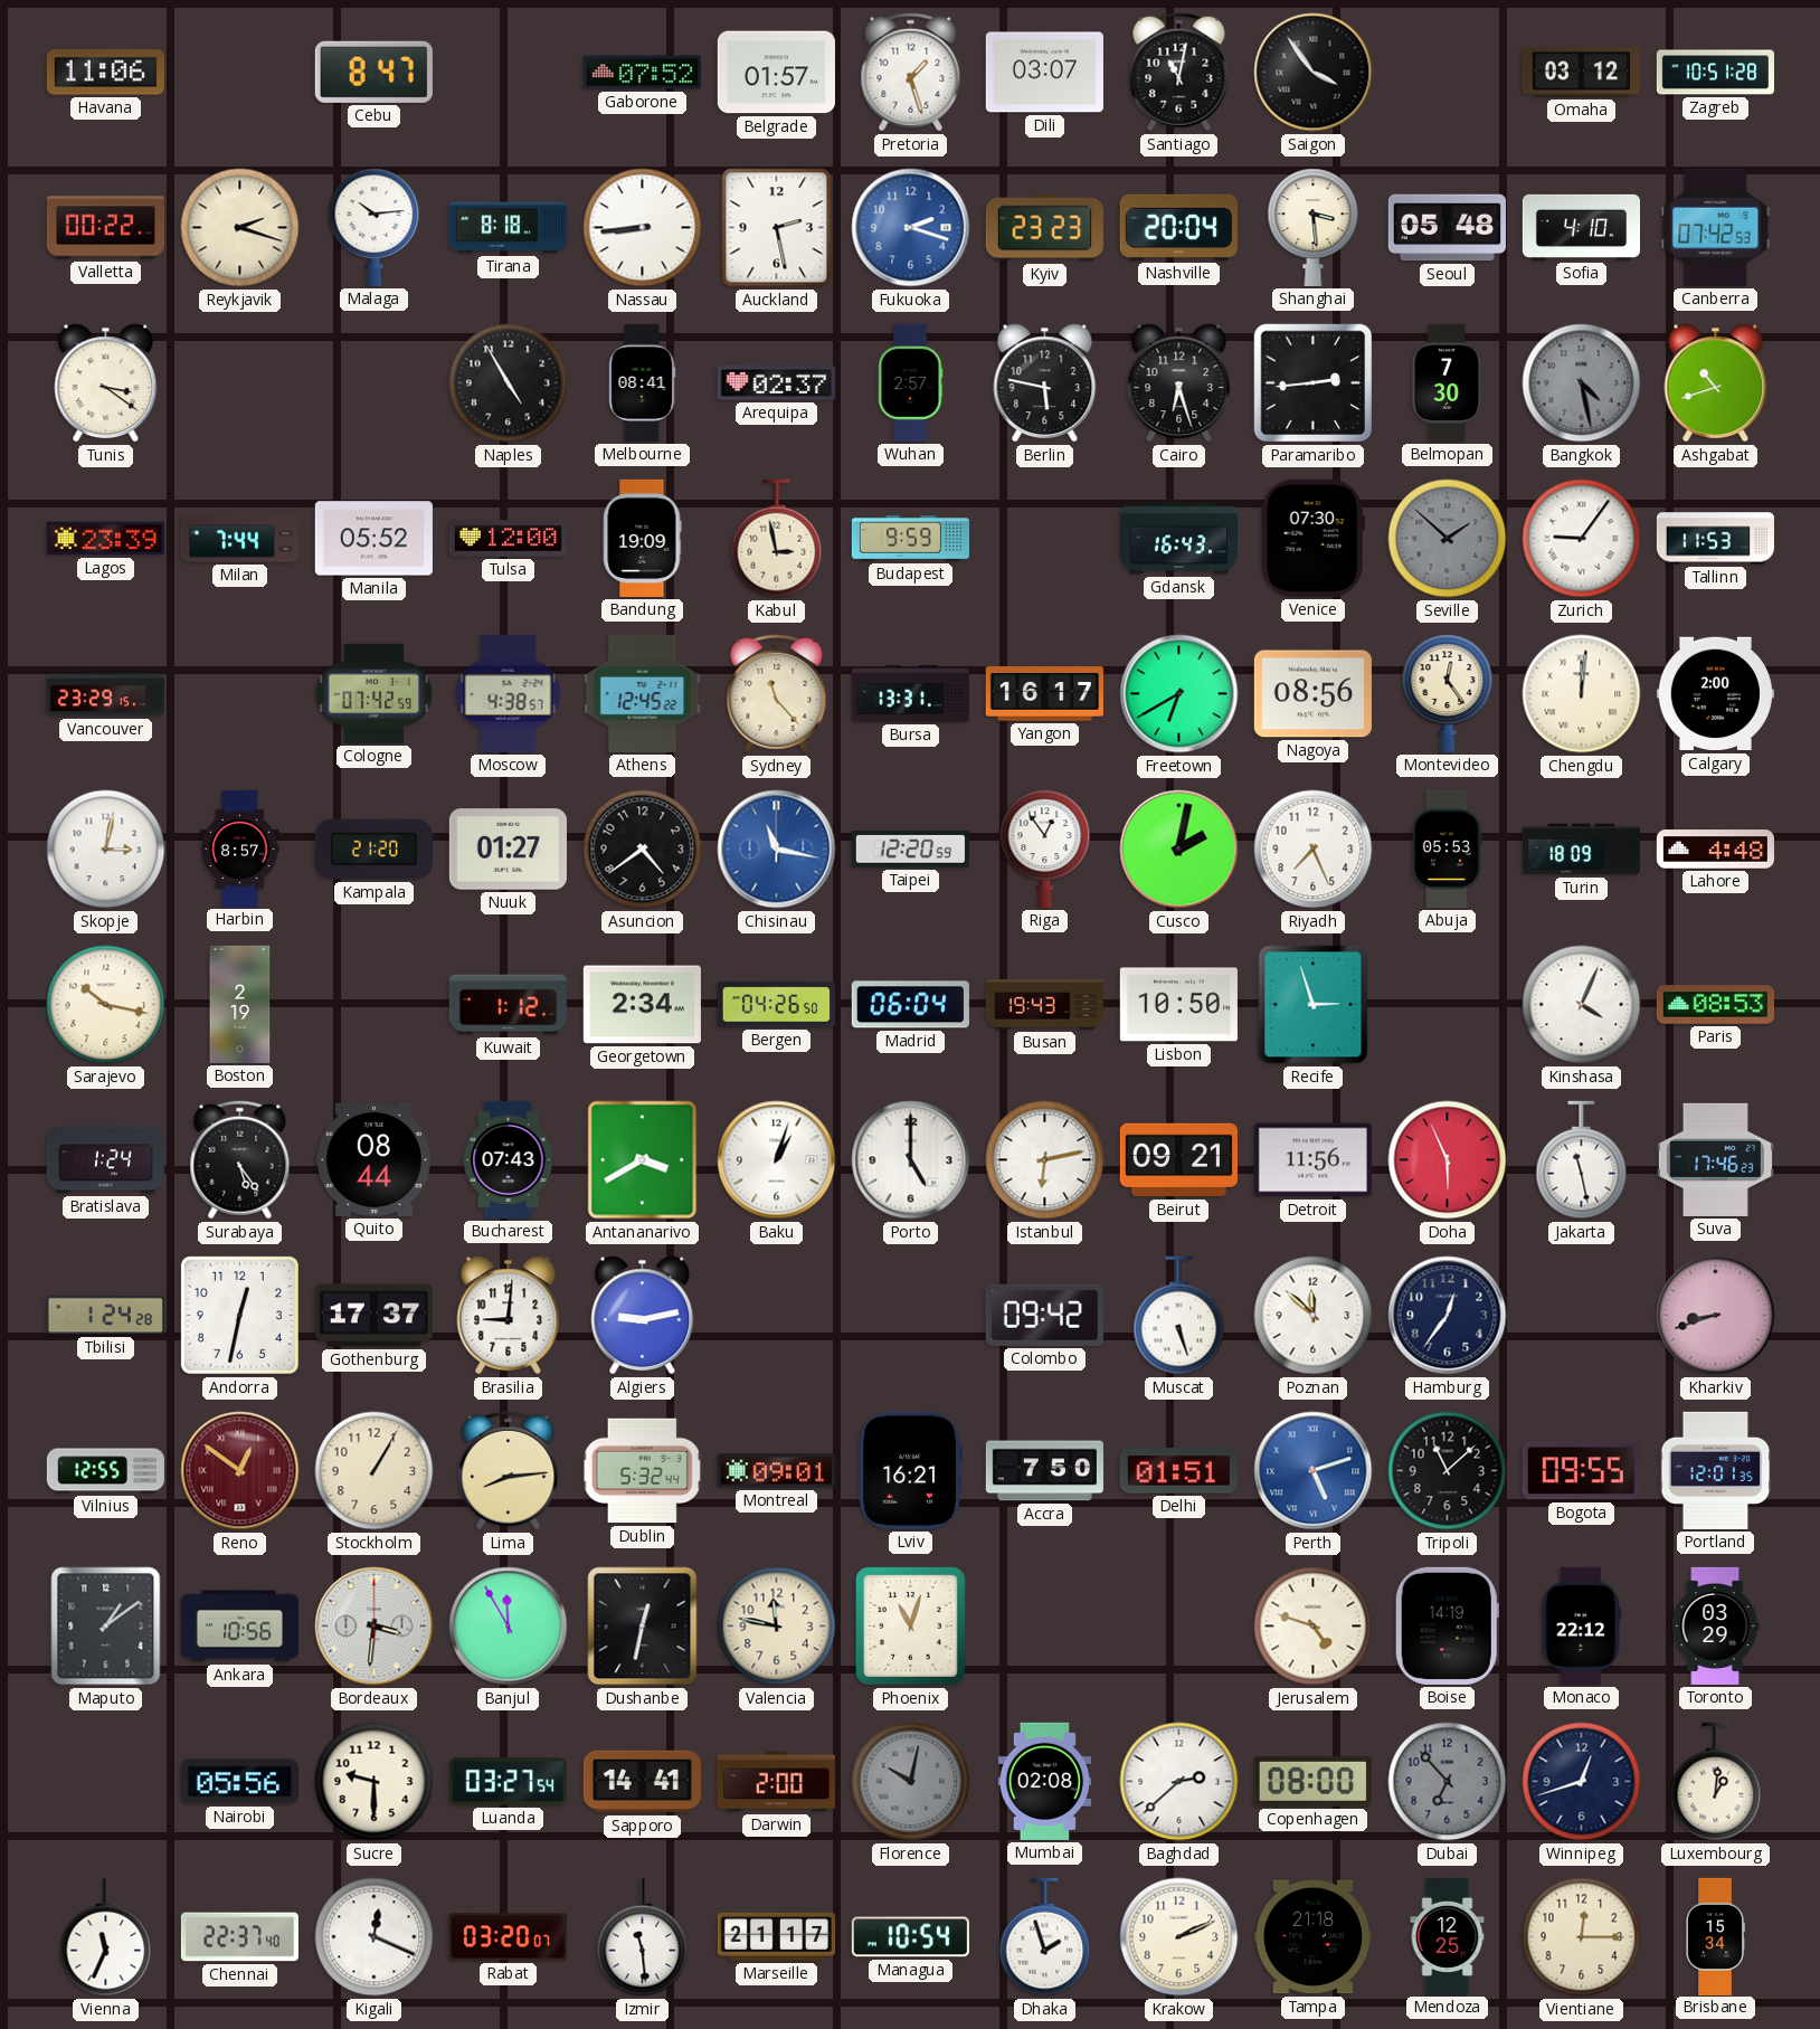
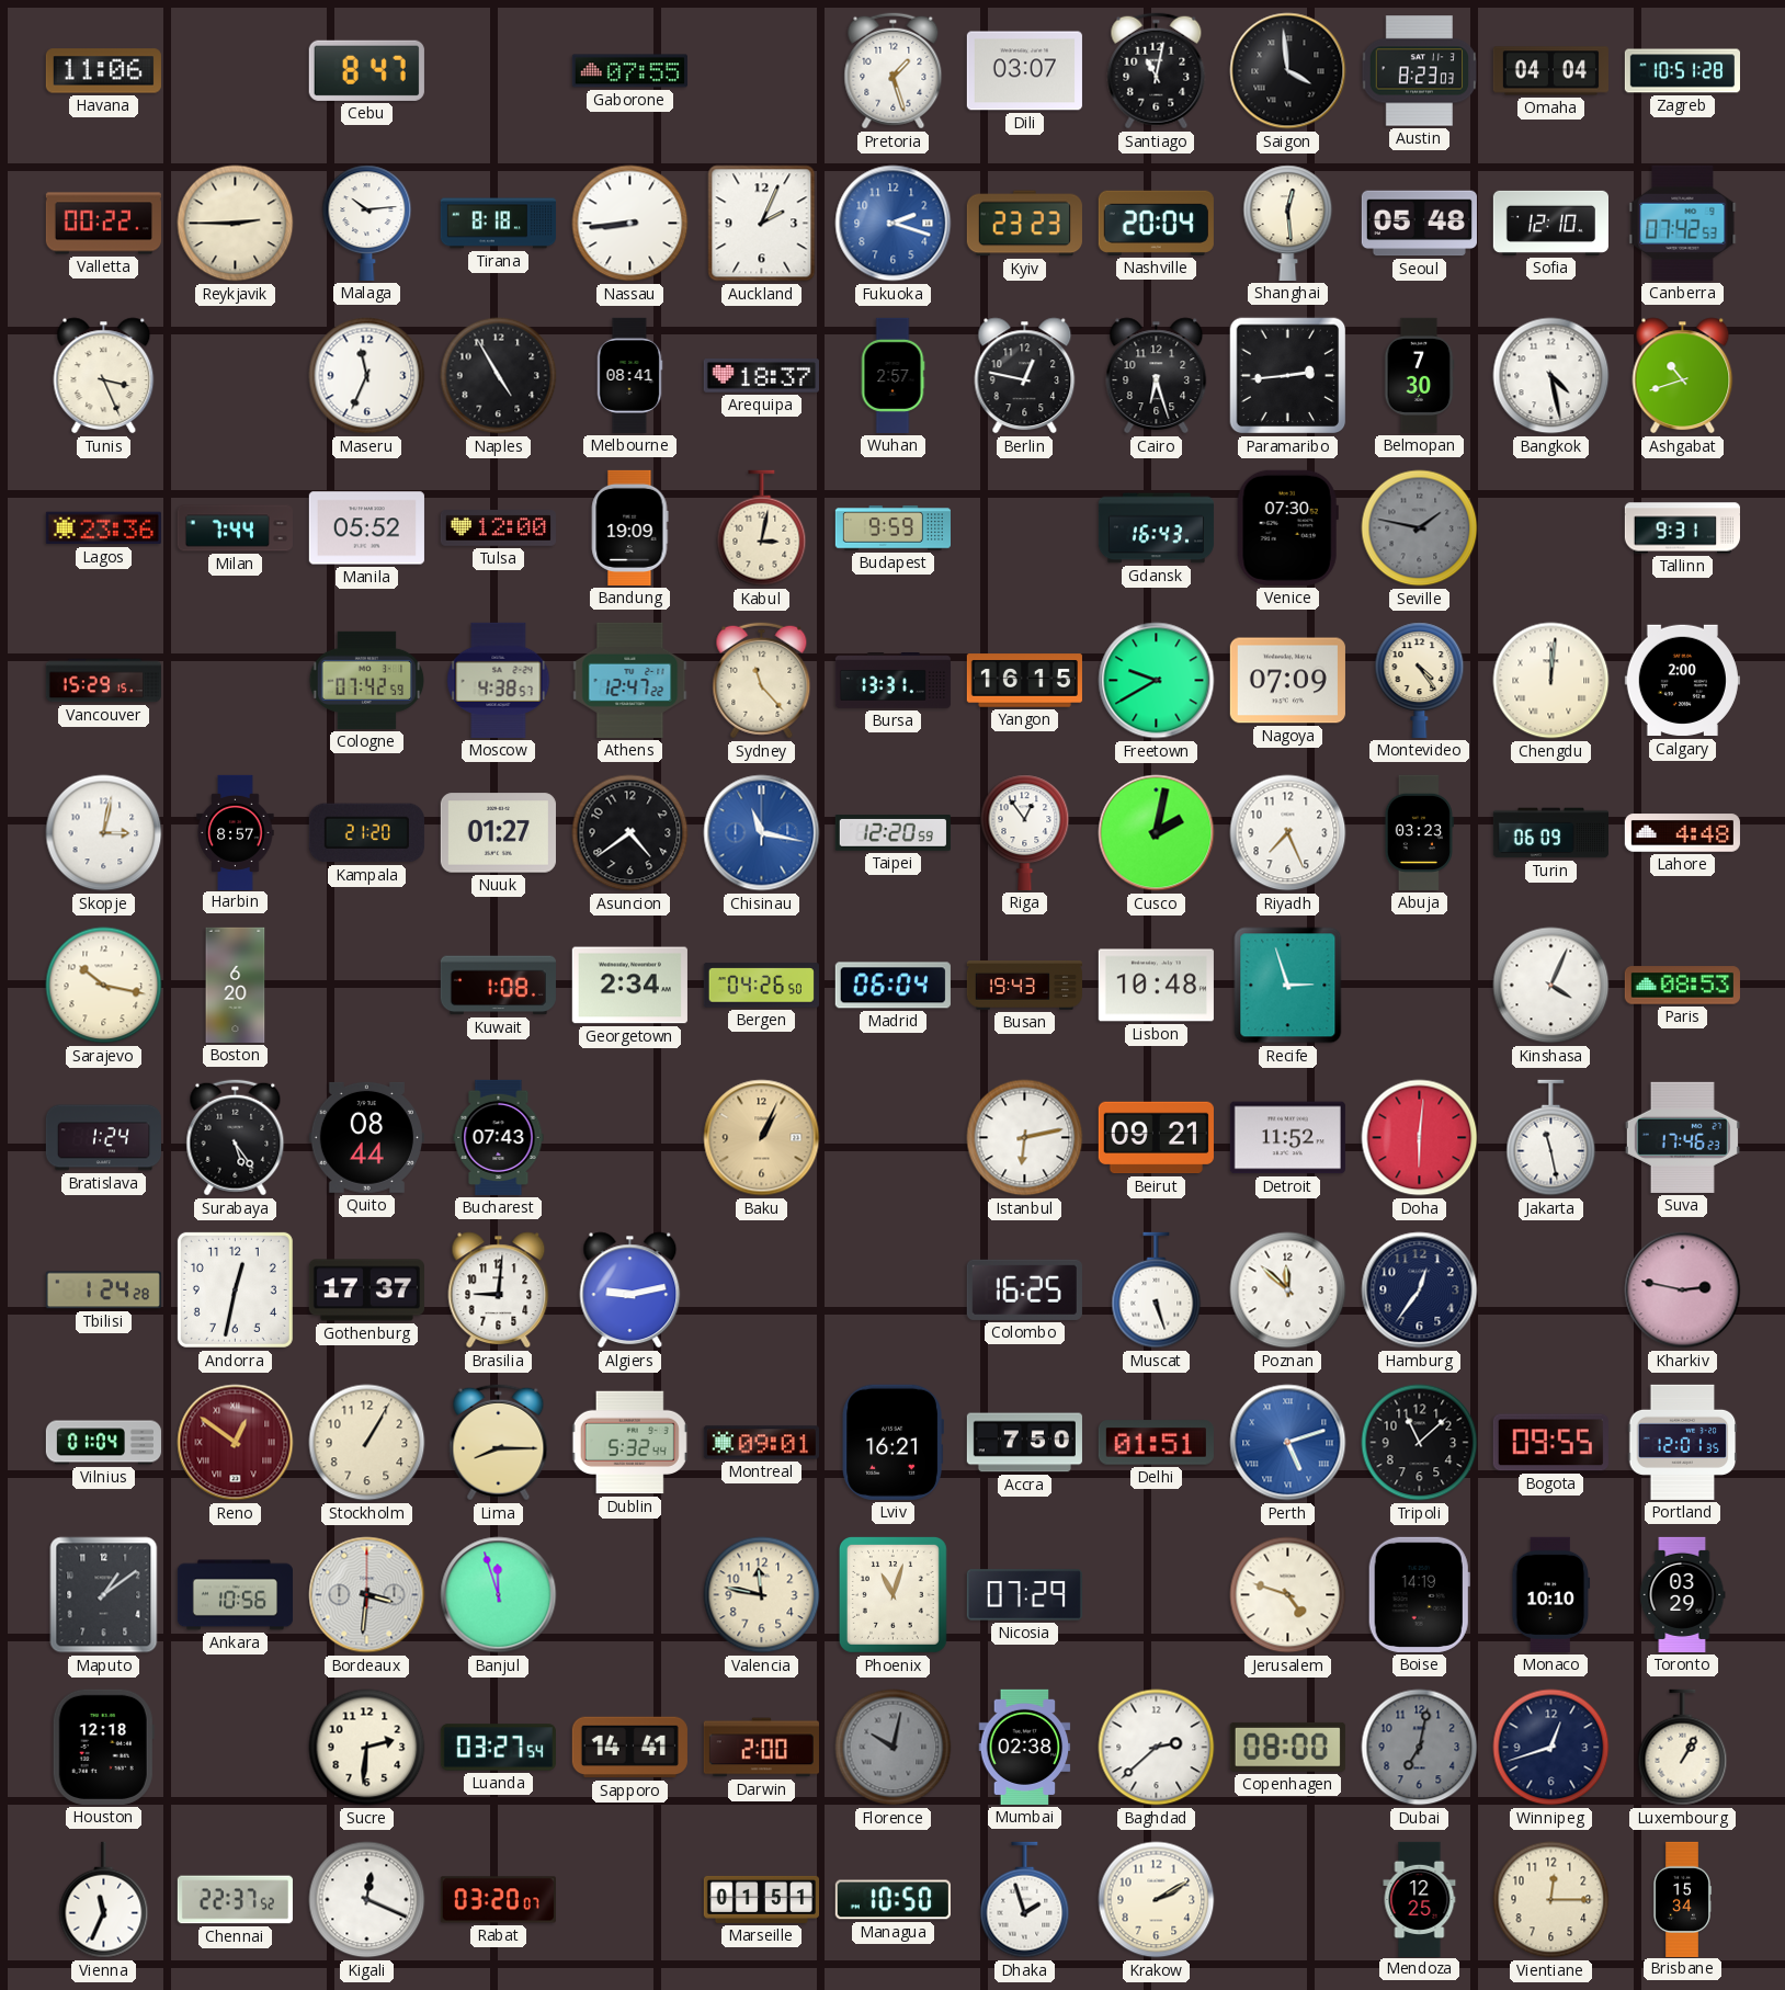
Gaborone: 07:52 -> 07:55
Belgrade: 01:57 -> none
Saigon: 3:54 -> 3:59
Austin: none -> 8:23
Omaha: 03:12 -> 04:04
Reykjavik: 2:18 -> 2:45
Auckland: 2:28 -> 2:04
Shanghai: 3:29 -> 12:29
Sofia: 4:10 -> 12:10
Tunis: 3:21 -> 3:26
Maseru: none -> 11:34
Arequipa: 02:37 -> 18:37
Berlin: 5:47 -> 12:47
Bangkok dial: grey -> white
Lagos: 23:39 -> 23:36
Kabul: 2:58 -> 3:02
Seville: 1:52 -> 1:47
Zurich: 9:06 -> none
Tallinn: 11:53 -> 9:31
Vancouver: 23:29 -> 15:29
Athens: 12:45 -> 12:47
Yangon: 16:17 -> 16:15
Freetown: 6:40 -> 9:40
Nagoya: 08:56 -> 07:09
Montevideo: 12:24 -> 4:24
Abuja: 05:53 -> 03:23
Turin: 18:09 -> 06:09
Boston: 2:19 -> 6:20
Kuwait: 1:12 -> 1:08
Lisbon: 10:50 -> 10:48
Antananarivo: 3:40 -> none
Baku: 1:03 -> 1:04
Baku dial: white -> champagne
Porto: 5:00 -> none
Detroit: 11:56 -> 11:52
Doha: 5:56 -> 6:01
Colombo: 09:42 -> 16:25
Kharkiv: 8:42 -> 2:47
Vilnius: 12:55 -> 01:04
Lima: 8:14 -> 8:15
Banjul: 11:55 -> 11:57
Dushanbe: 12:32 -> none
Nicosia: none -> 07:29
Monaco: 22:12 -> 10:10
Houston: none -> 12:18
Nairobi: 05:56 -> none
Sucre: 9:30 -> 2:31
Mumbai: 02:08 -> 02:38
Dubai: 6:53 -> 7:02
Luxembourg: 1:01 -> 1:05
Chennai: 22:37:40 -> 22:37:52
Izmir: 11:29 -> none
Marseille: 21:17 -> 01:51
Managua: 10:54 -> 10:50
Krakow: 2:11 -> 2:10
Tampa: 21:18 -> none
